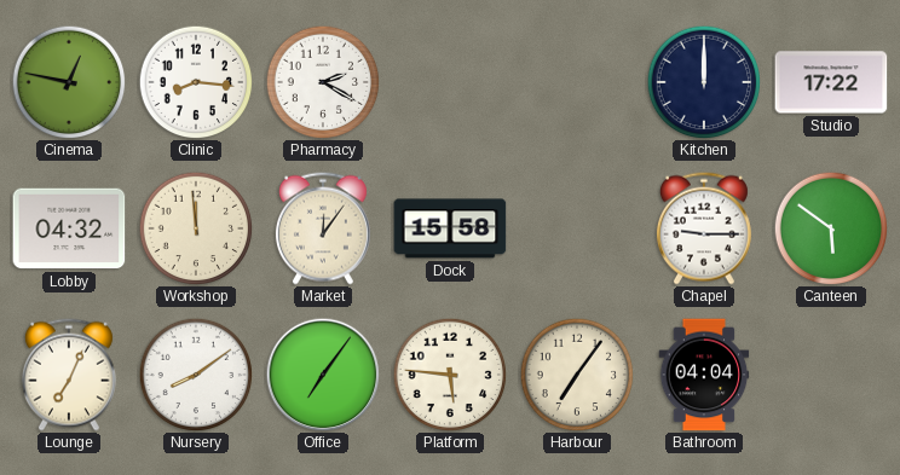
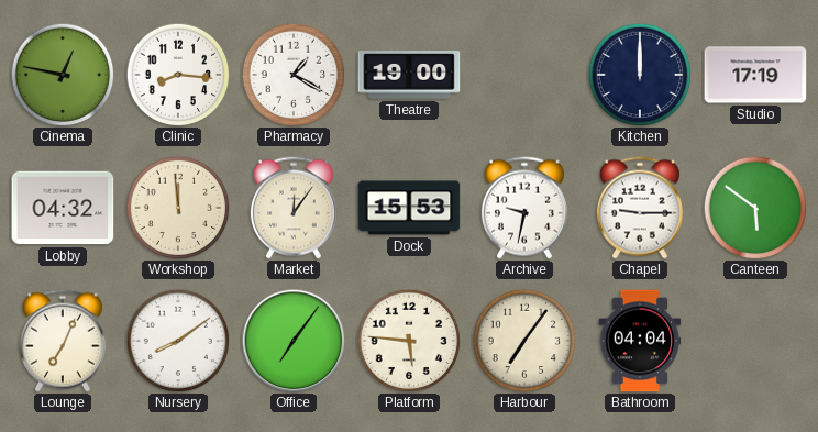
Pharmacy: 2:20 -> 1:20
Theatre: none -> 19:00
Studio: 17:22 -> 17:19
Dock: 15:58 -> 15:53
Archive: none -> 9:32
